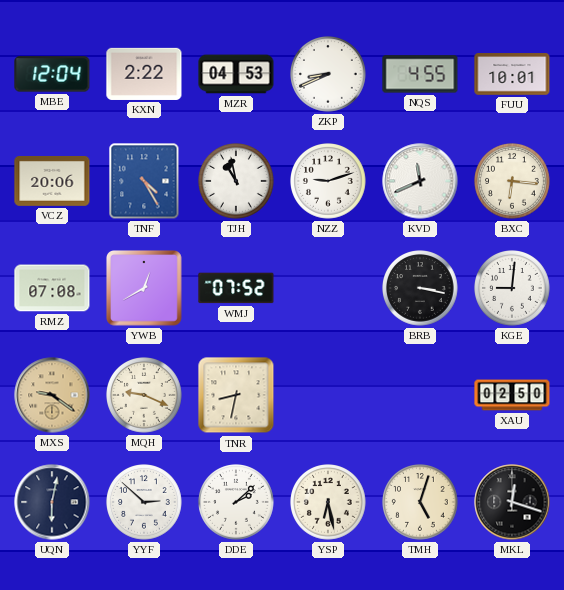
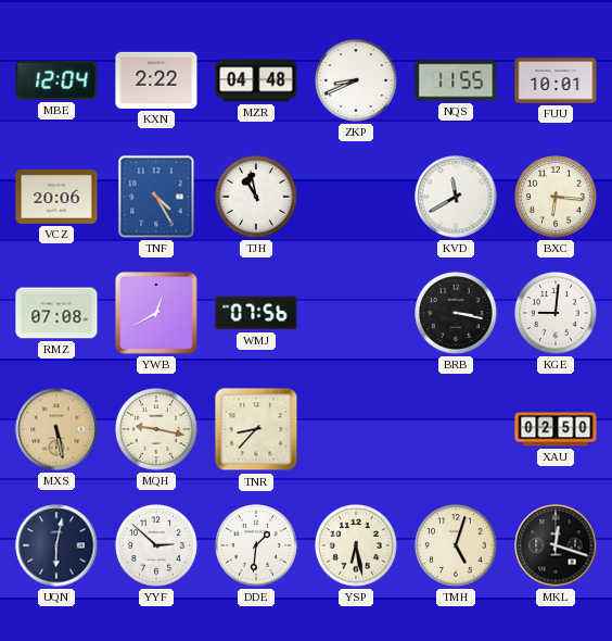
MZR: 04:53 -> 04:48
NQS: 4:55 -> 11:55
NZZ: 9:12 -> none
KVD: 11:41 -> 11:40
WMJ: 07:52 -> 07:56
MXS: 9:21 -> 5:28
MQH: 9:19 -> 9:17
TNR: 8:32 -> 8:37
DDE: 2:08 -> 1:31
